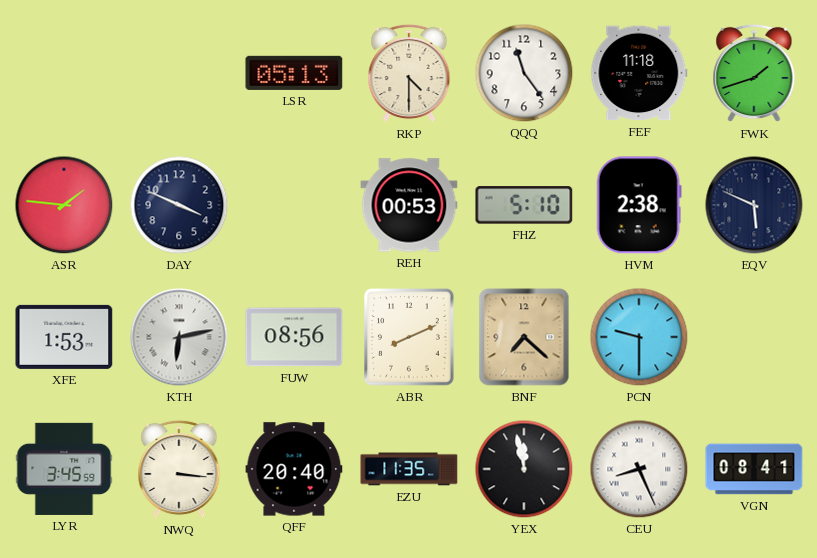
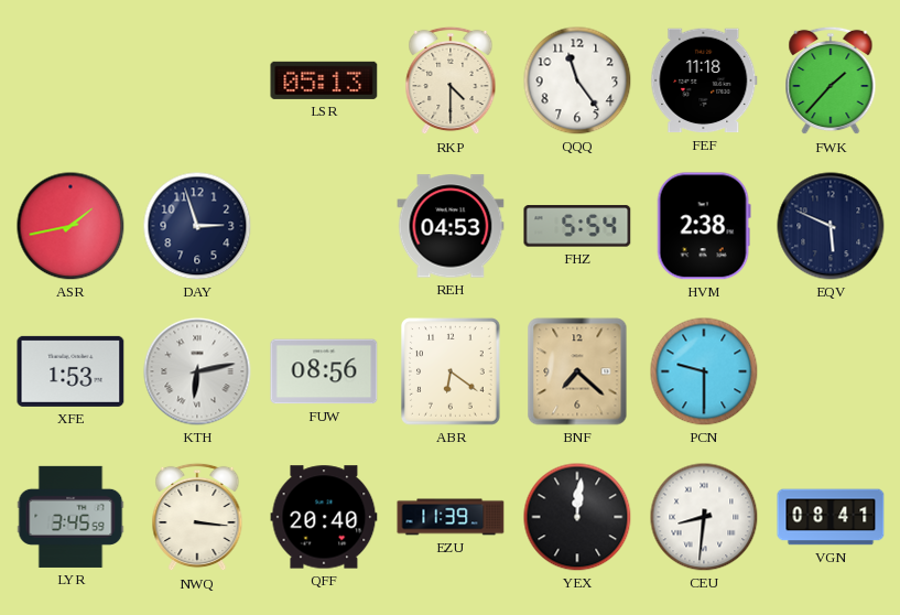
FWK: 1:42 -> 1:37
ASR: 1:46 -> 1:43
DAY: 3:49 -> 2:57
REH: 00:53 -> 04:53
FHZ: 5:10 -> 5:54
ABR: 8:11 -> 6:21
EZU: 11:35 -> 11:39
YEX: 11:58 -> 12:01
CEU: 8:26 -> 8:31
